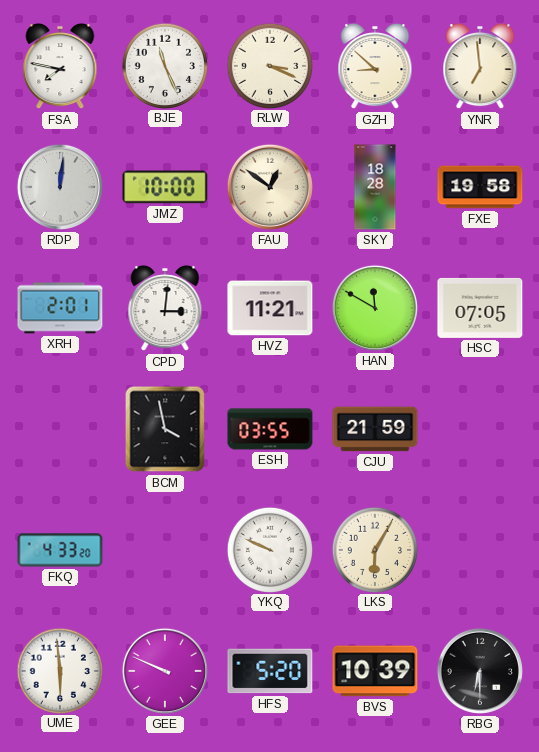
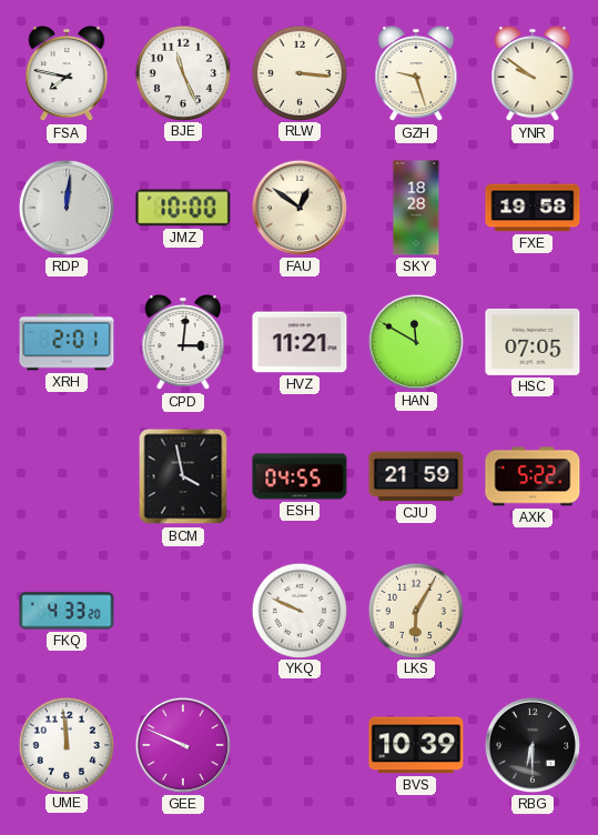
RLW: 3:19 -> 3:16
GZH: 8:52 -> 9:27
YNR: 6:59 -> 9:51
ESH: 03:55 -> 04:55
AXK: none -> 5:22
UME: 5:59 -> 11:59
HFS: 5:20 -> none
